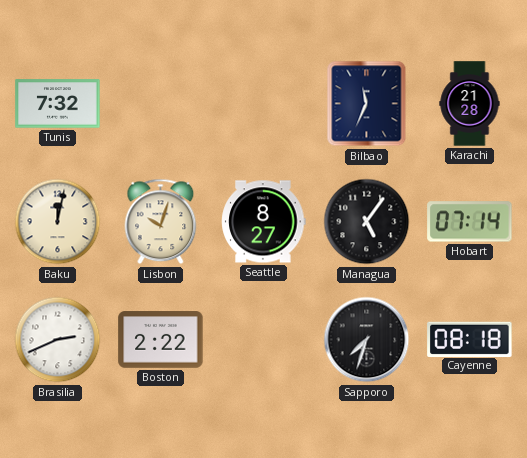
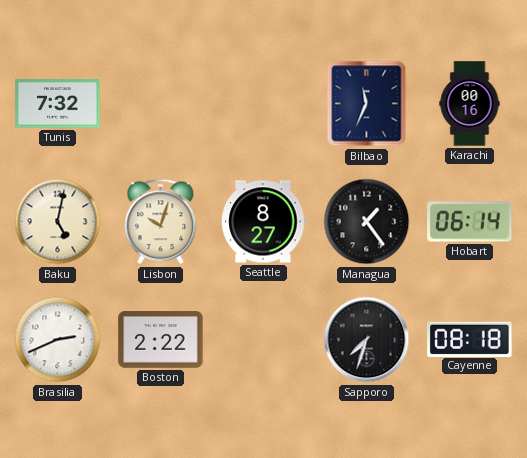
Karachi: 21:28 -> 00:16
Baku: 12:02 -> 5:02
Managua: 5:06 -> 1:24
Hobart: 07:14 -> 06:14
